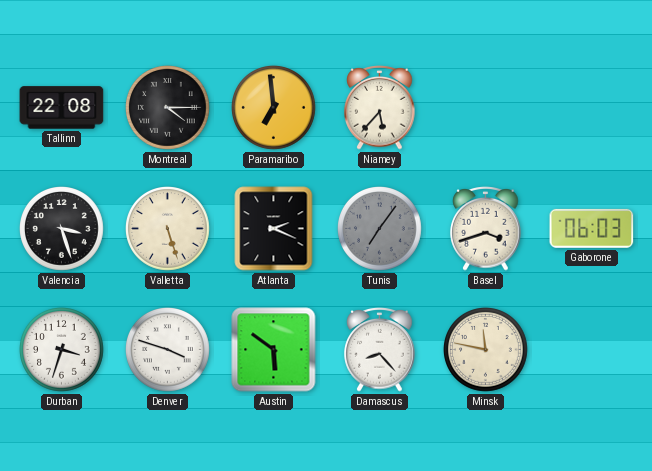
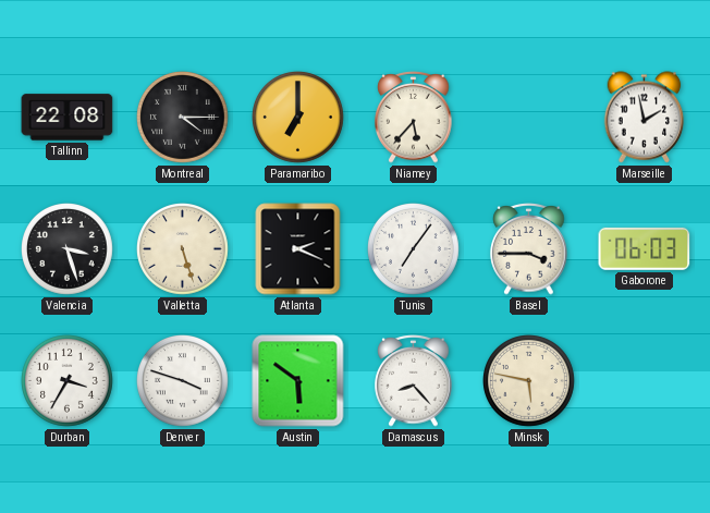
Paramaribo: 6:59 -> 7:00
Marseille: none -> 1:58
Tunis dial: grey -> white
Basel: 3:42 -> 3:45
Durban: 3:33 -> 3:35
Minsk: 11:47 -> 5:47
